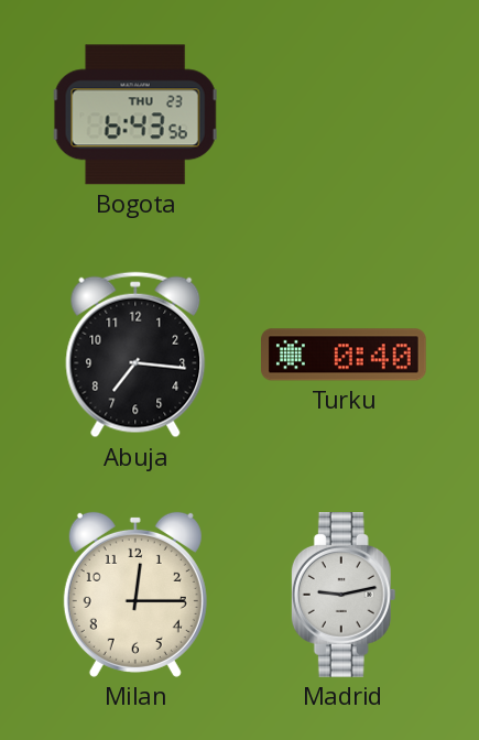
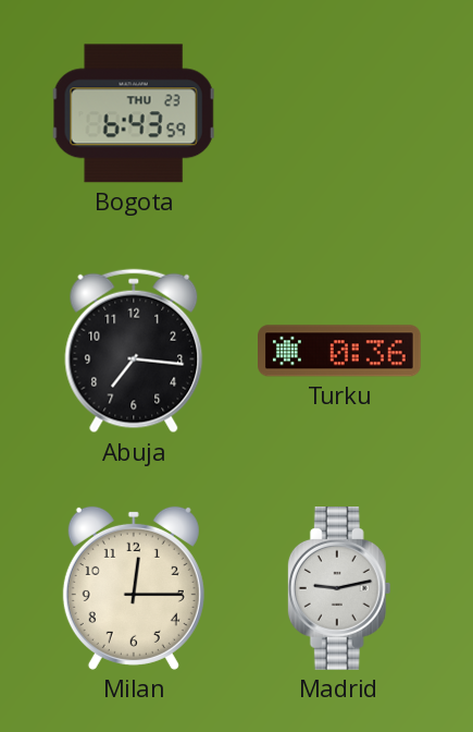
Bogota: 6:43:56 -> 6:43:59
Turku: 0:40 -> 0:36
